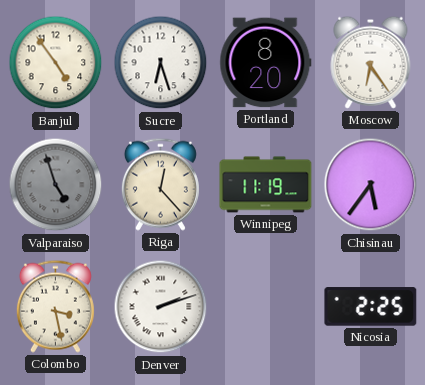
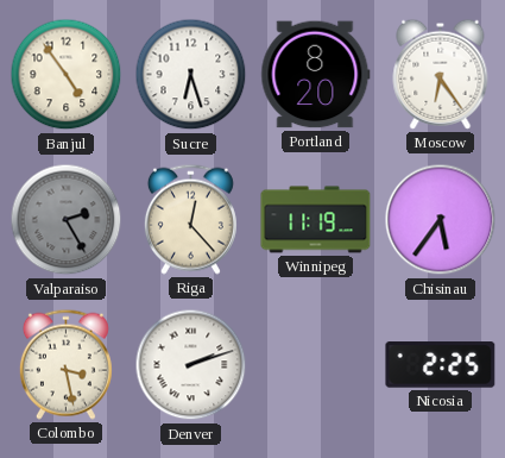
Valparaiso: 4:57 -> 2:25
